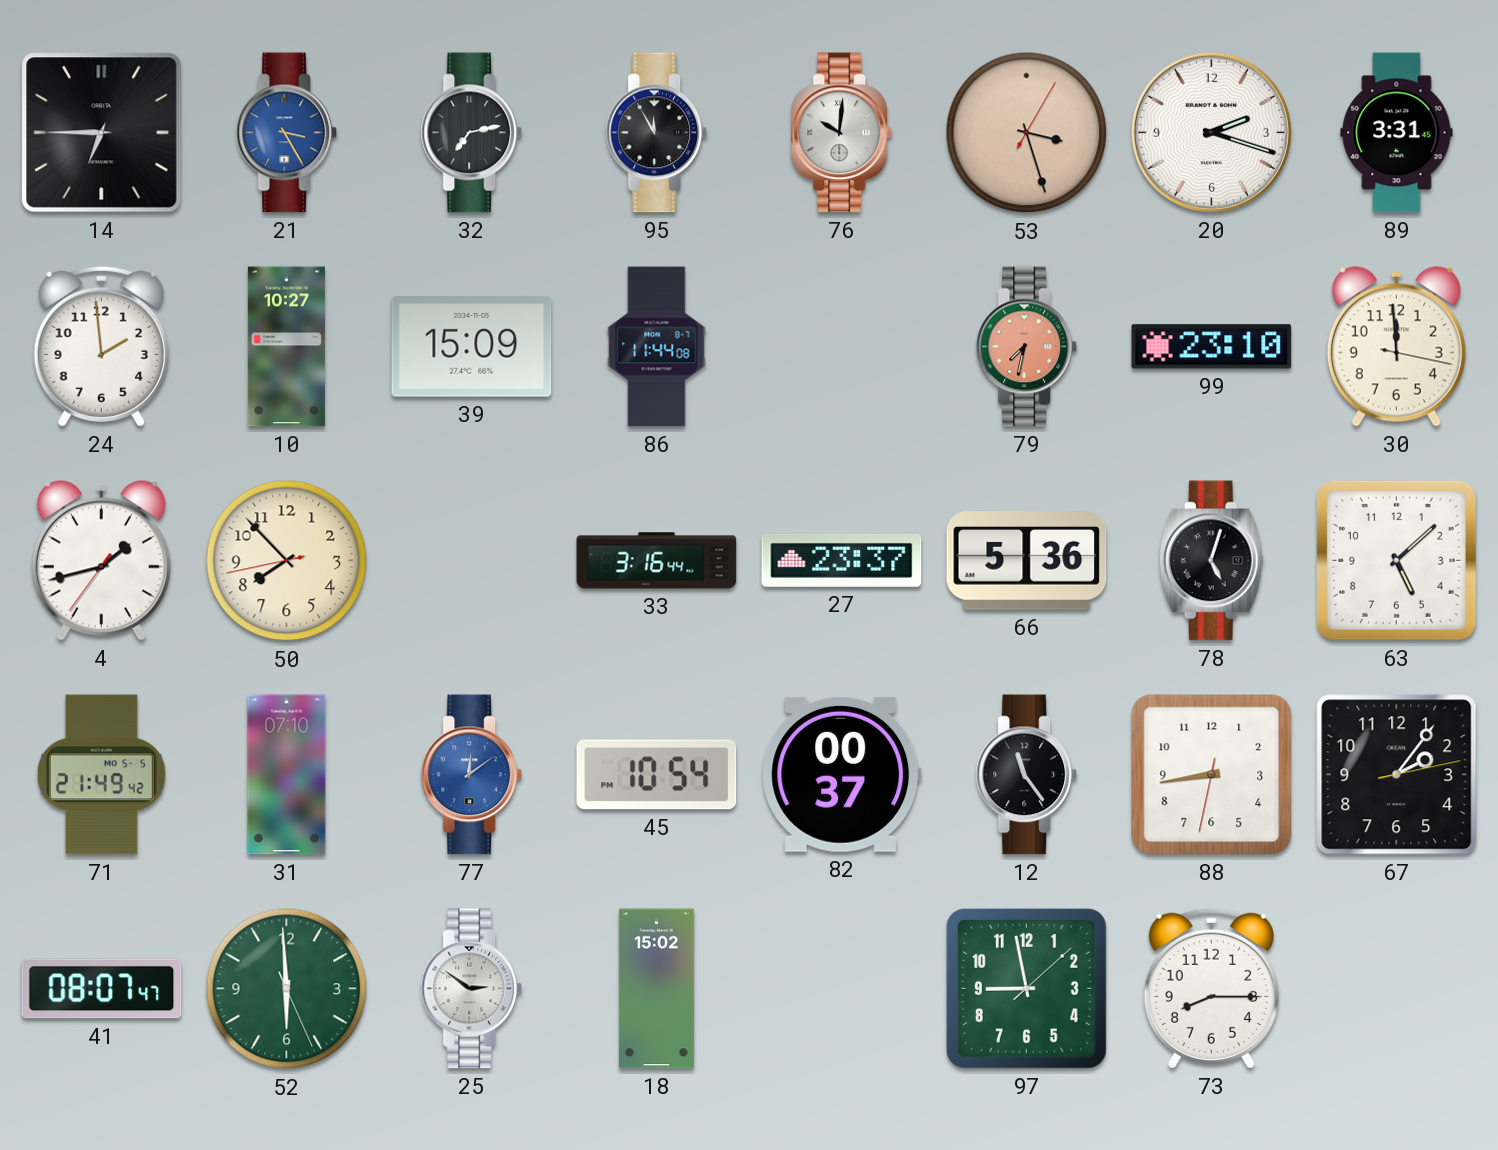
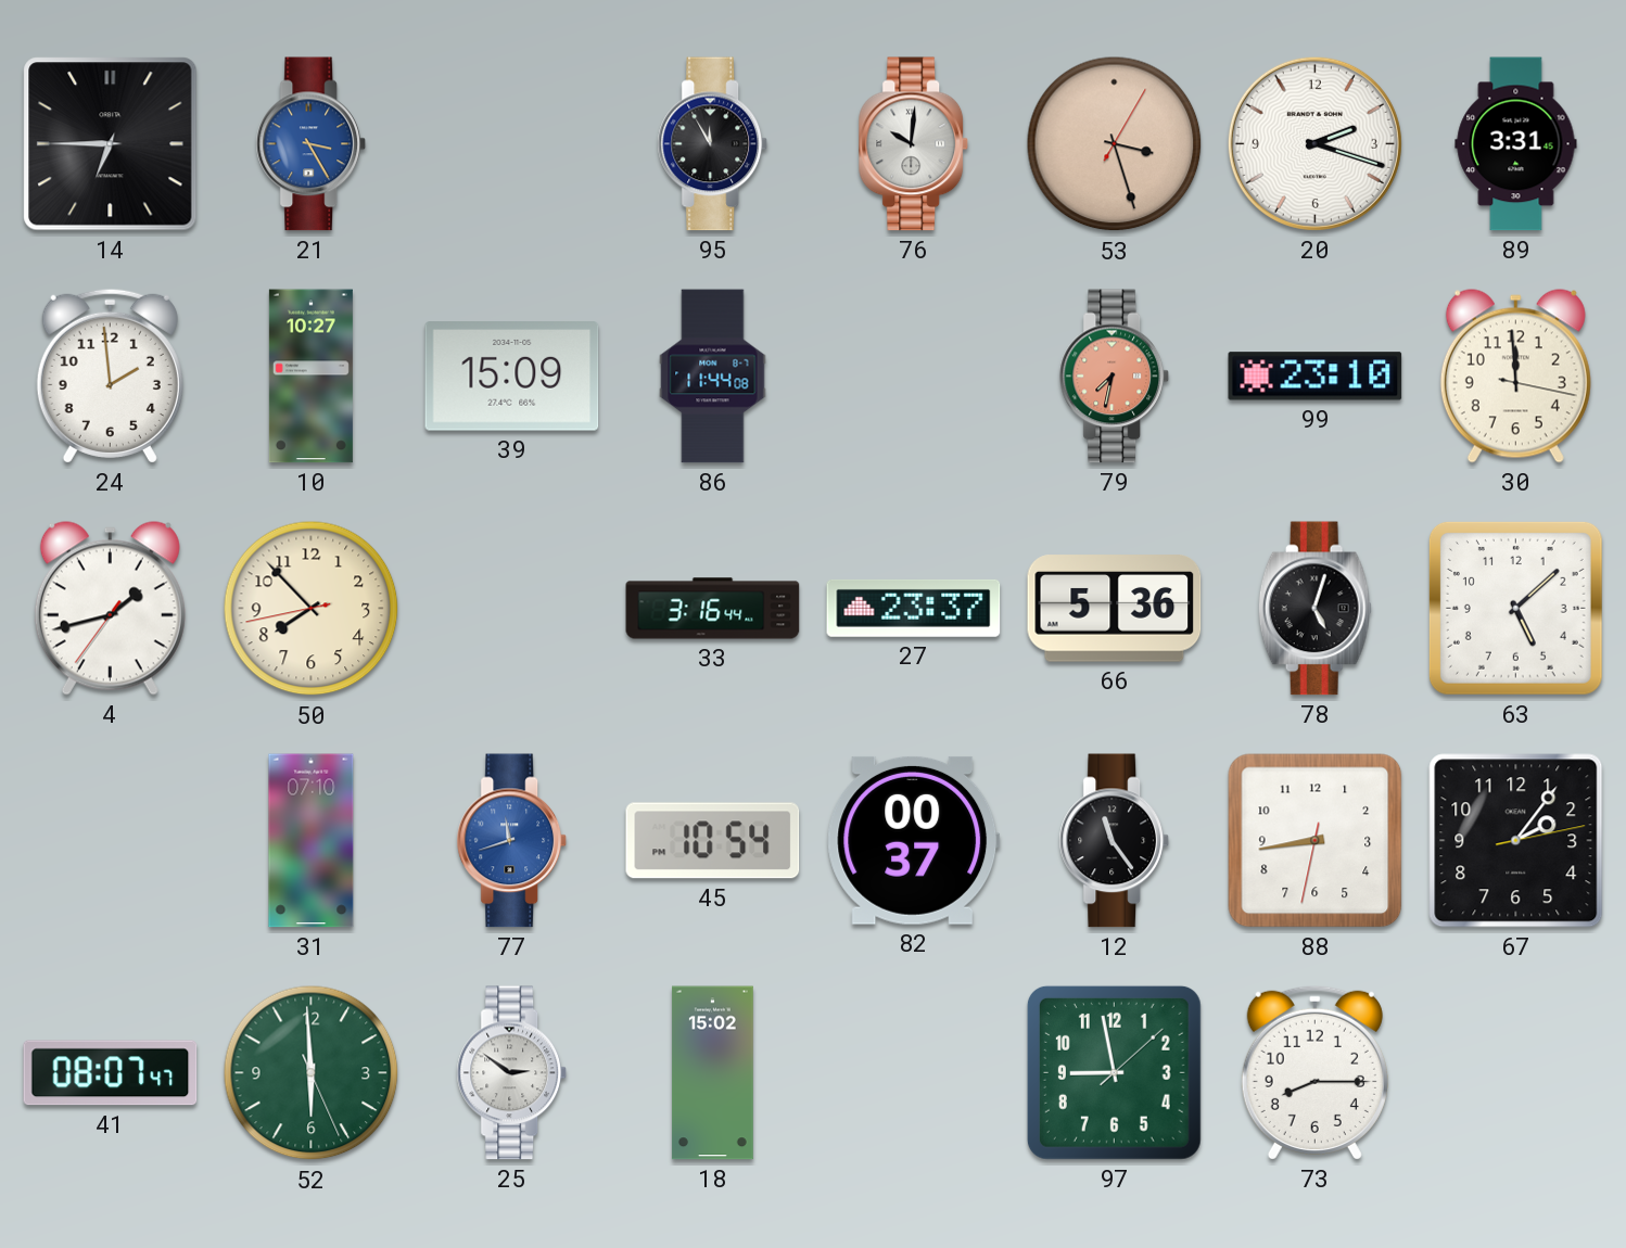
32: 7:13 -> none
71: 21:49 -> none
77: 12:09 -> 11:42
